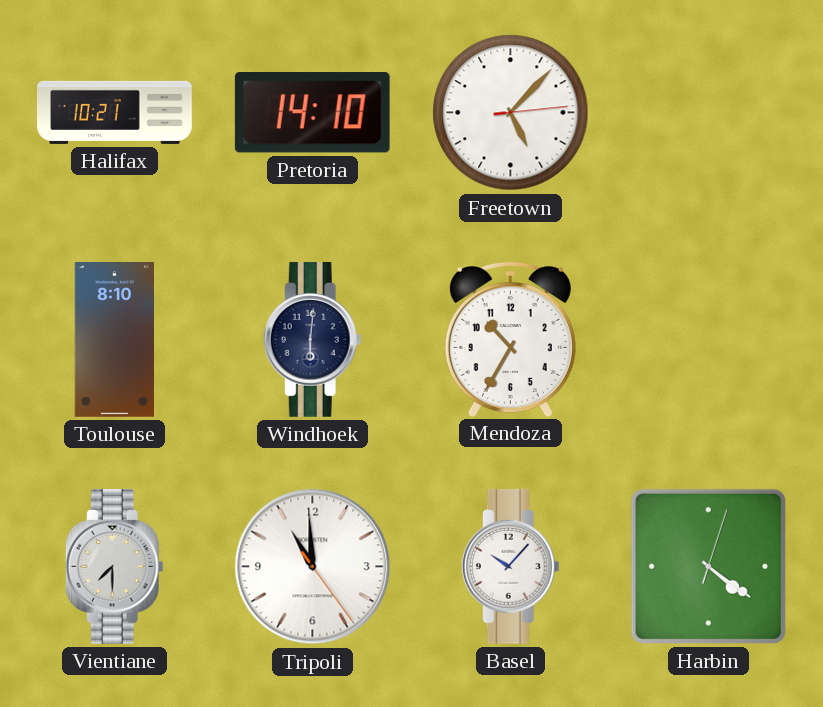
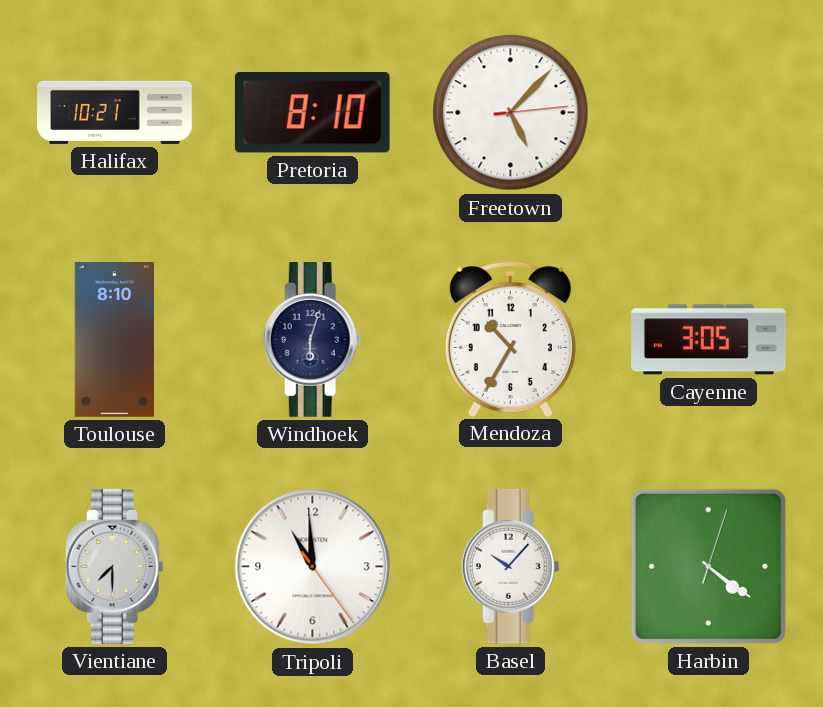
Pretoria: 14:10 -> 8:10
Windhoek: 6:01 -> 6:03
Cayenne: none -> 3:05
